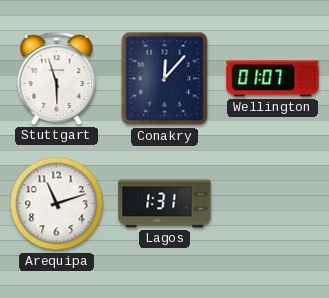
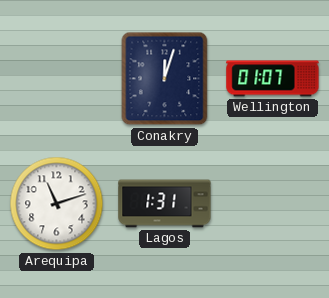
Stuttgart: 5:57 -> none
Conakry: 12:07 -> 12:03
